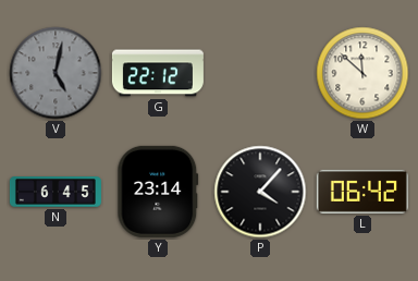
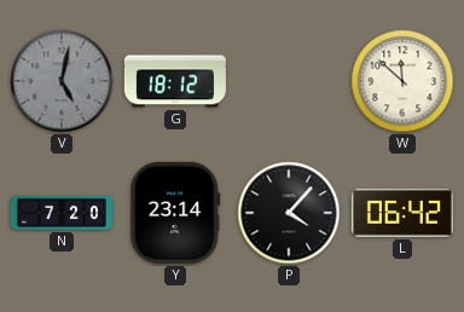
G: 22:12 -> 18:12
N: 6:45 -> 7:20
